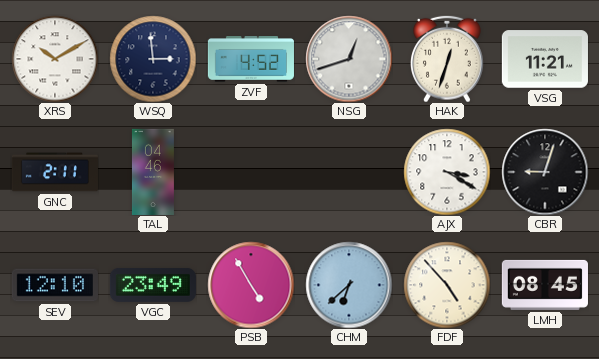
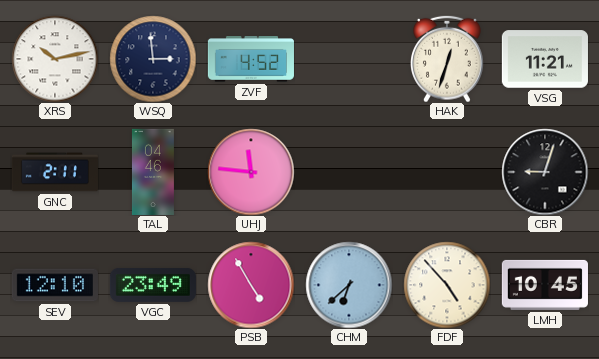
XRS: 10:10 -> 10:13
NSG: 12:42 -> none
UHJ: none -> 11:46
AJX: 3:20 -> none
LMH: 08:45 -> 10:45
